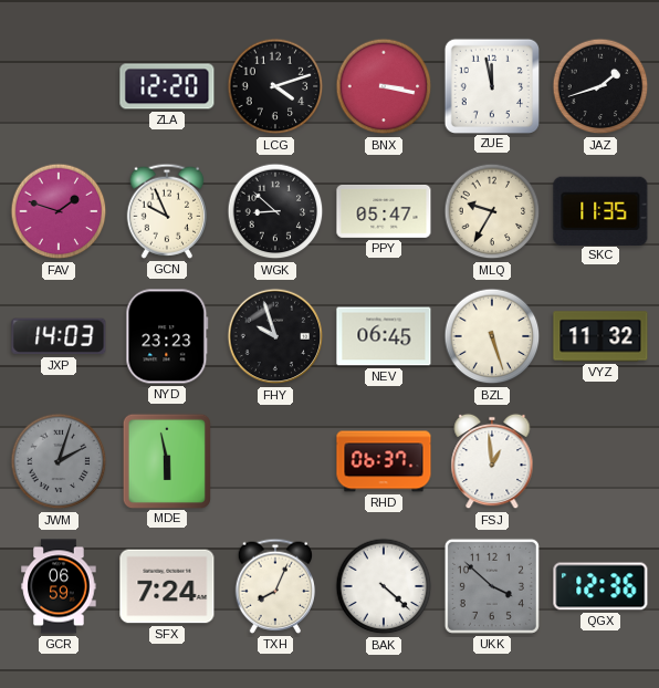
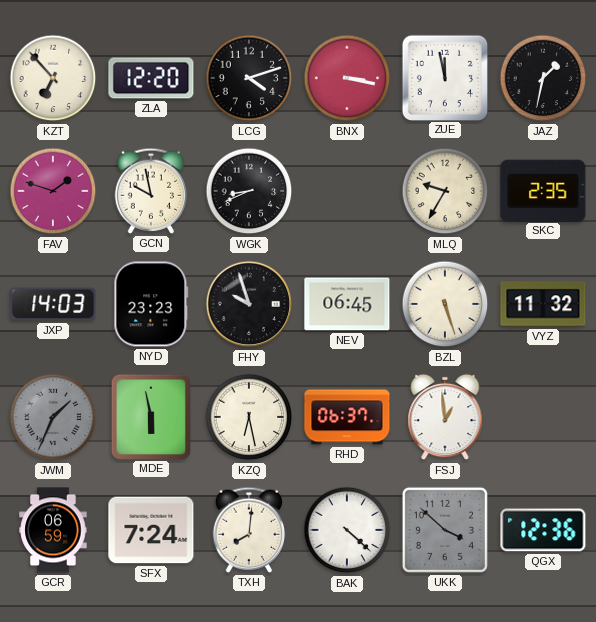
KZT: none -> 6:53
JAZ: 1:42 -> 1:32
GCN: 9:56 -> 9:58
WGK: 8:52 -> 8:41
PPY: 05:47 -> none
SKC: 11:35 -> 2:35
JWM: 2:03 -> 1:34
KZQ: none -> 6:28
TXH: 8:04 -> 8:01
